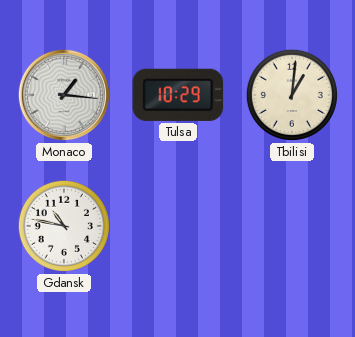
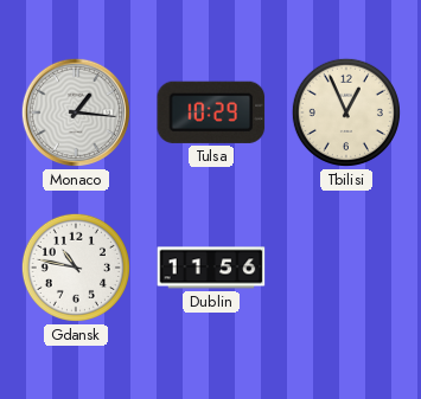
Tbilisi: 1:01 -> 12:56
Dublin: none -> 11:56
